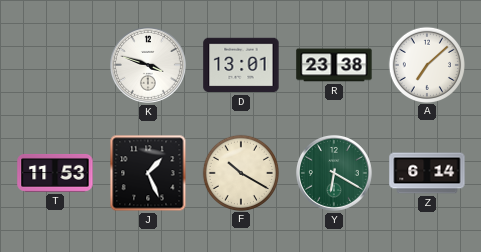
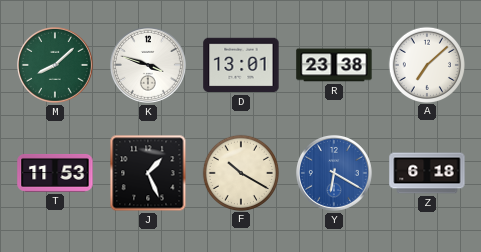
M: none -> 8:08
Y dial: green -> blue
Z: 6:14 -> 6:18
